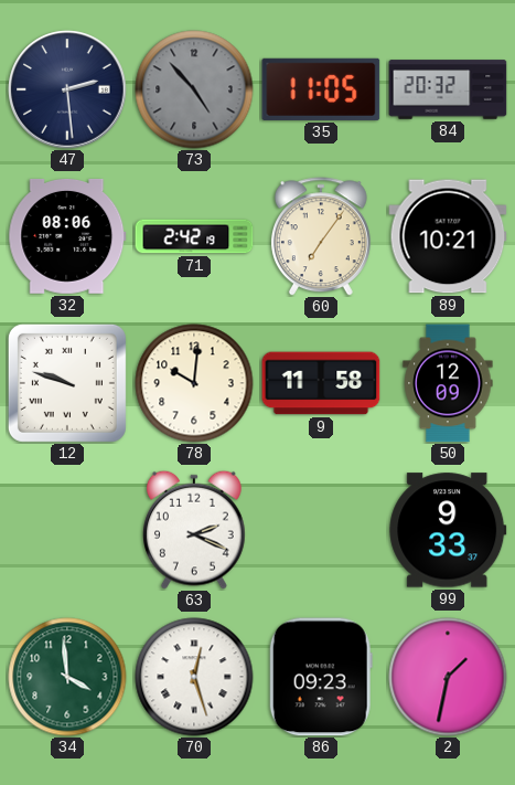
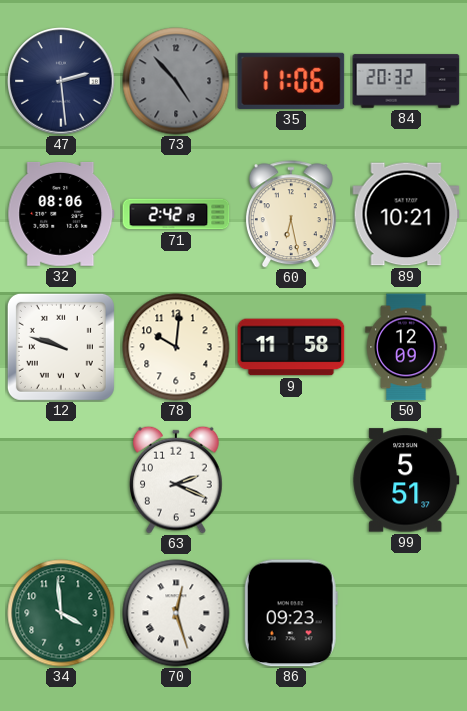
35: 11:05 -> 11:06
60: 7:06 -> 6:28
99: 9:33 -> 5:51
2: 1:32 -> none
